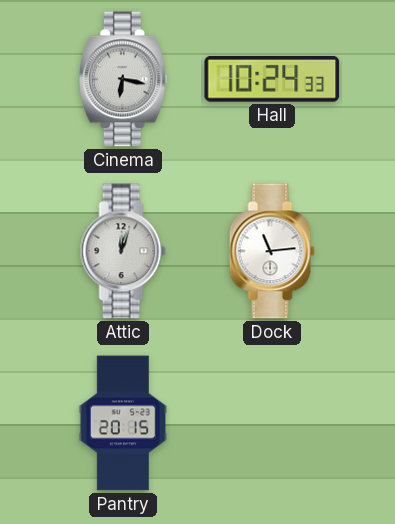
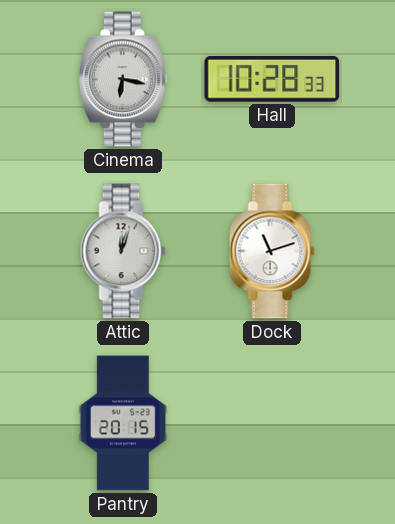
Hall: 10:24 -> 10:28
Dock: 11:14 -> 11:12
